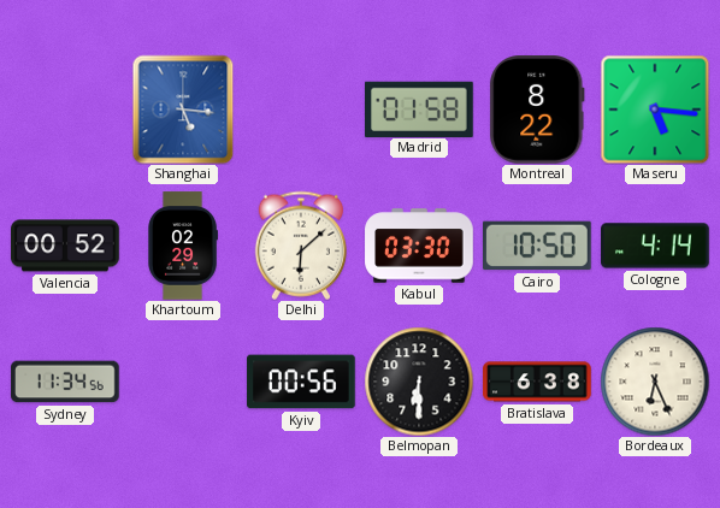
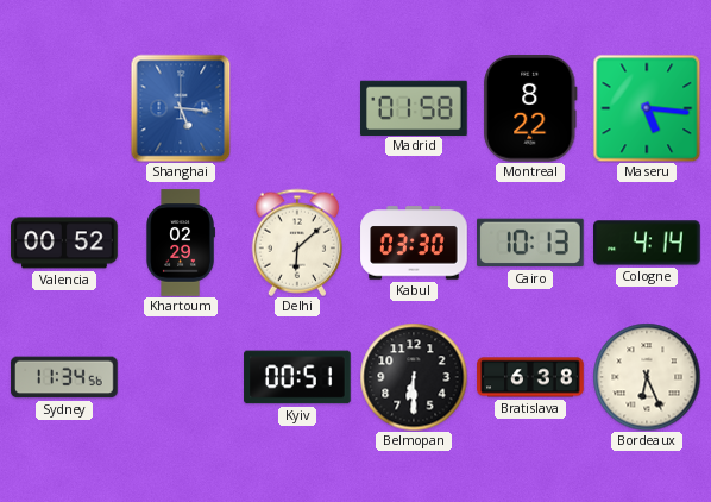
Cairo: 10:50 -> 10:13
Kyiv: 00:56 -> 00:51
